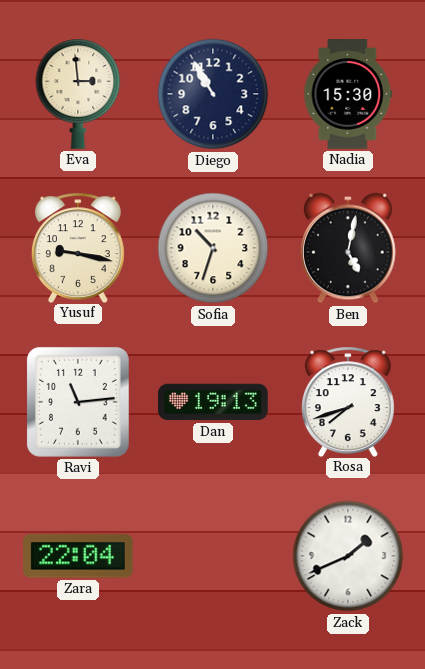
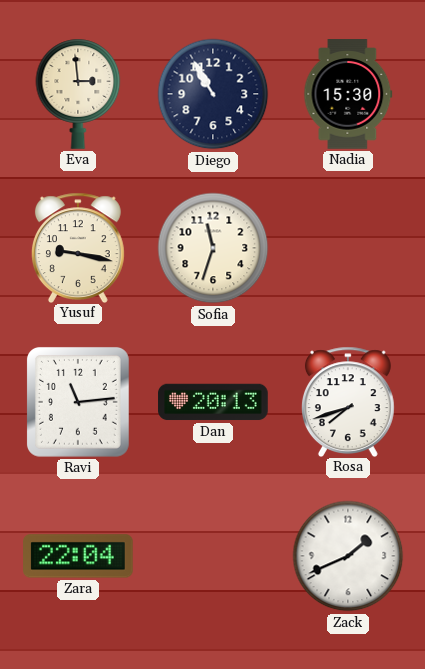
Sofia: 10:33 -> 11:33
Ben: 5:02 -> none
Dan: 19:13 -> 20:13
